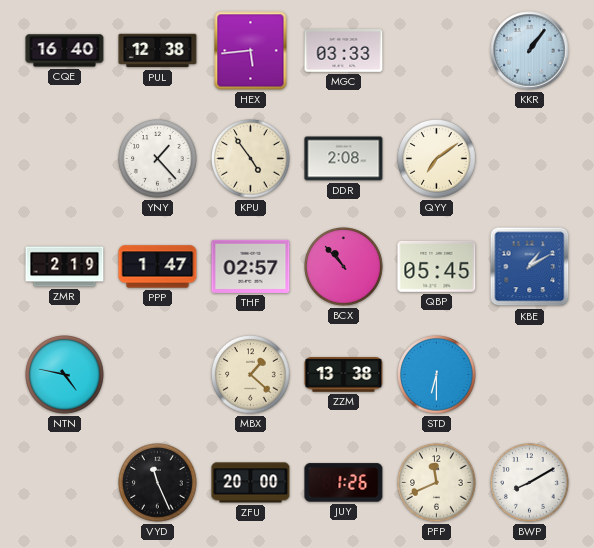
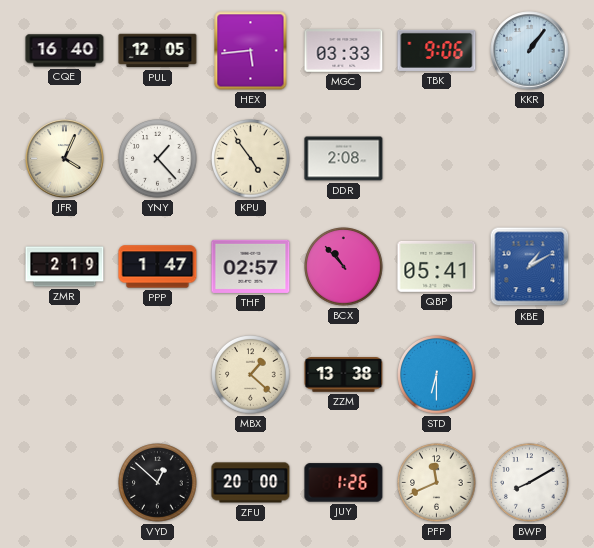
PUL: 12:38 -> 12:05
TBK: none -> 9:06
JFR: none -> 4:04
QYY: 7:09 -> none
QBP: 05:45 -> 05:41
NTN: 4:47 -> none
VYD: 11:26 -> 12:52
